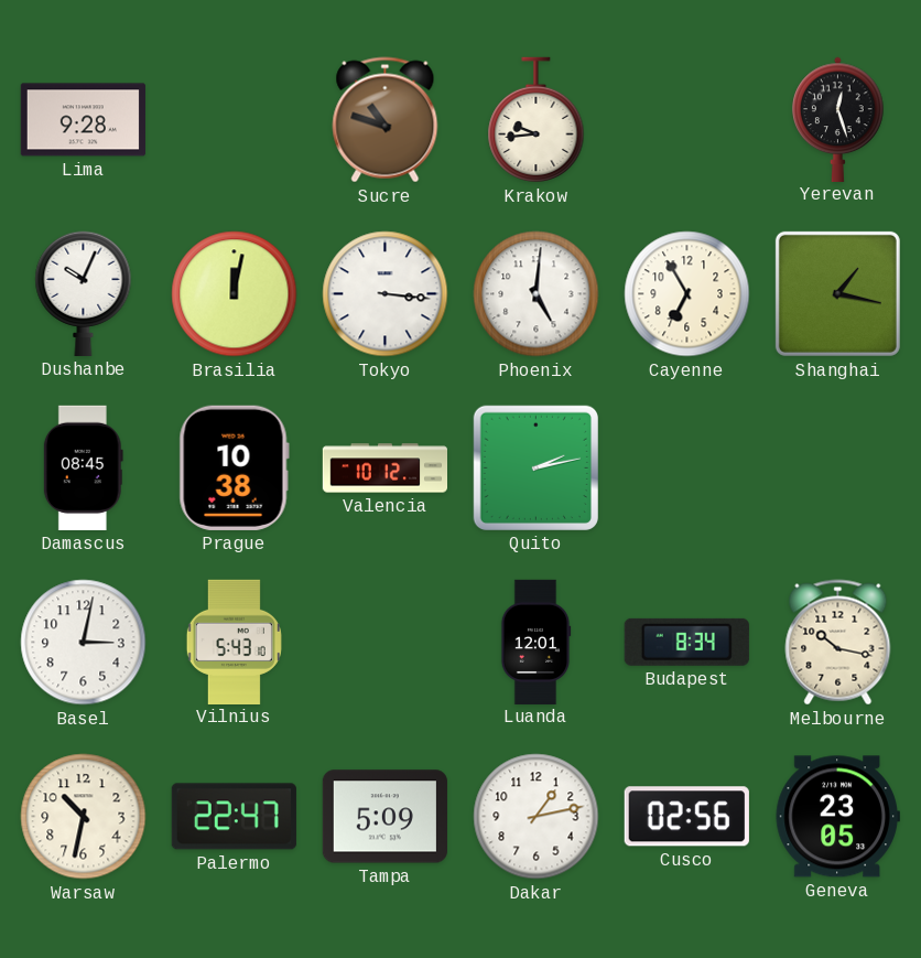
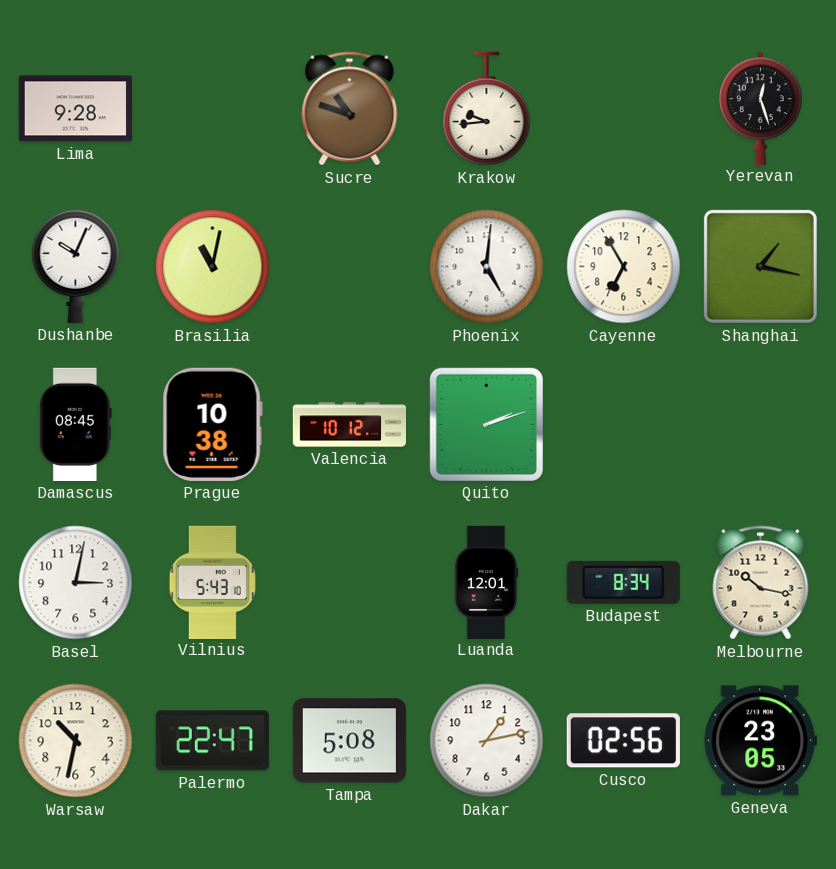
Brasilia: 12:02 -> 11:02
Tokyo: 3:16 -> none
Quito: 2:13 -> 2:12
Tampa: 5:09 -> 5:08
